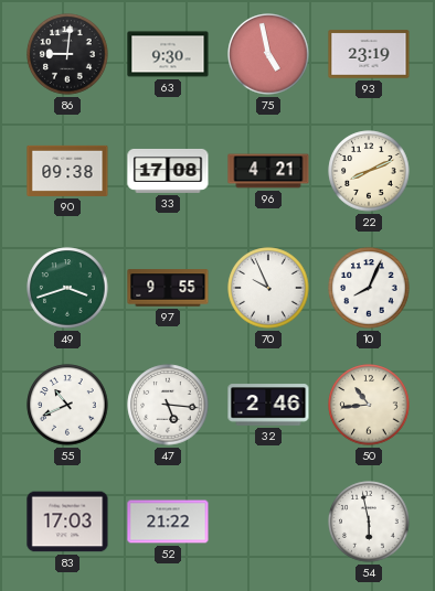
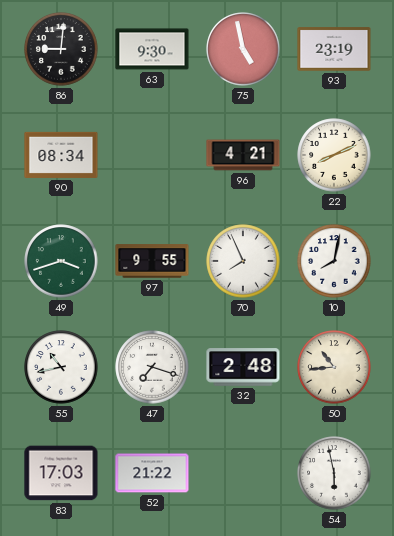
90: 09:38 -> 08:34
33: 17:08 -> none
70: 9:56 -> 7:56
10: 8:04 -> 8:02
55: 10:41 -> 10:43
47: 5:16 -> 7:18
32: 2:46 -> 2:48
